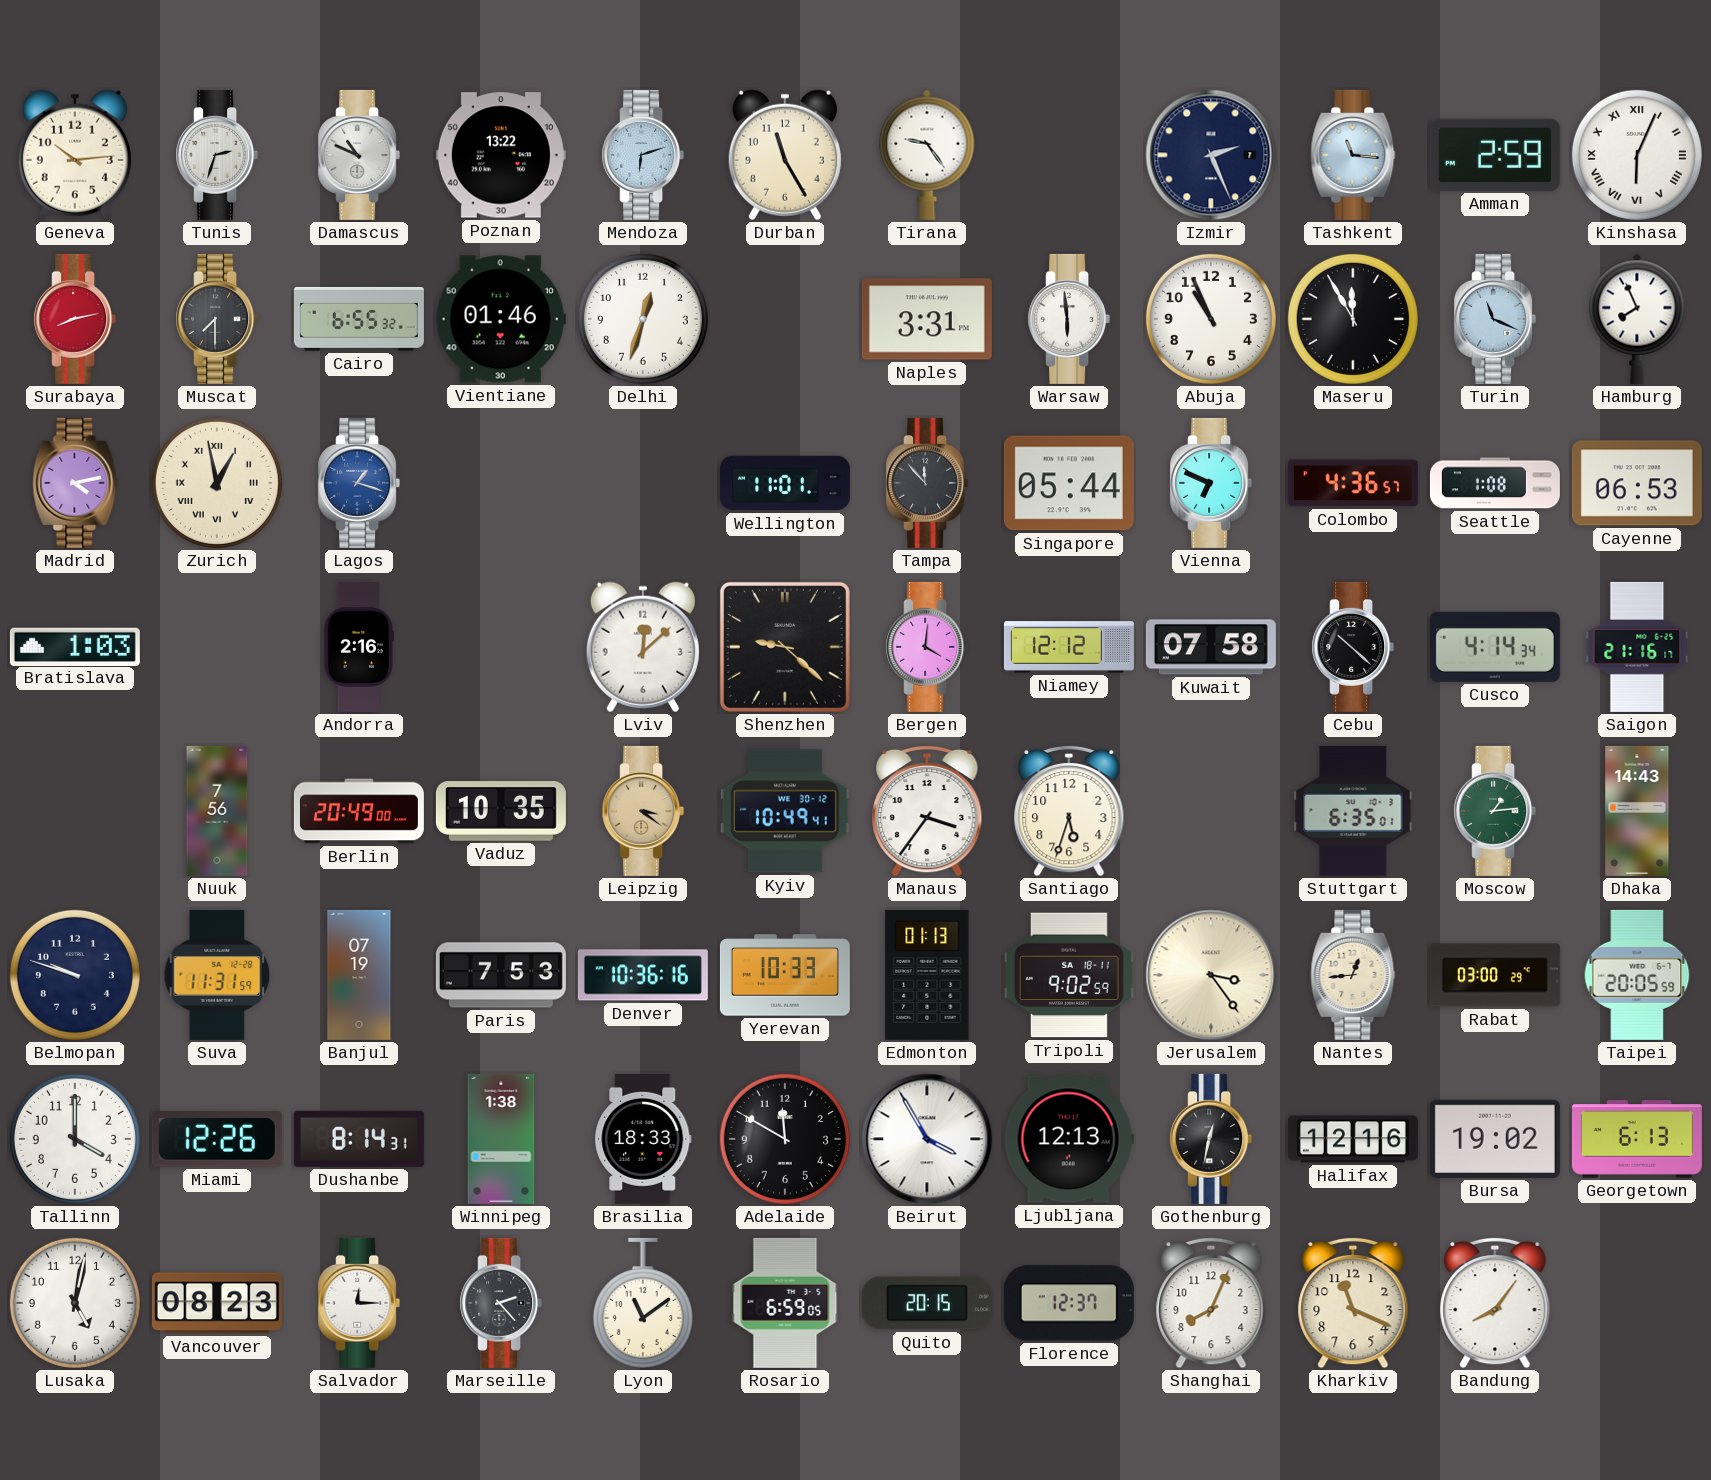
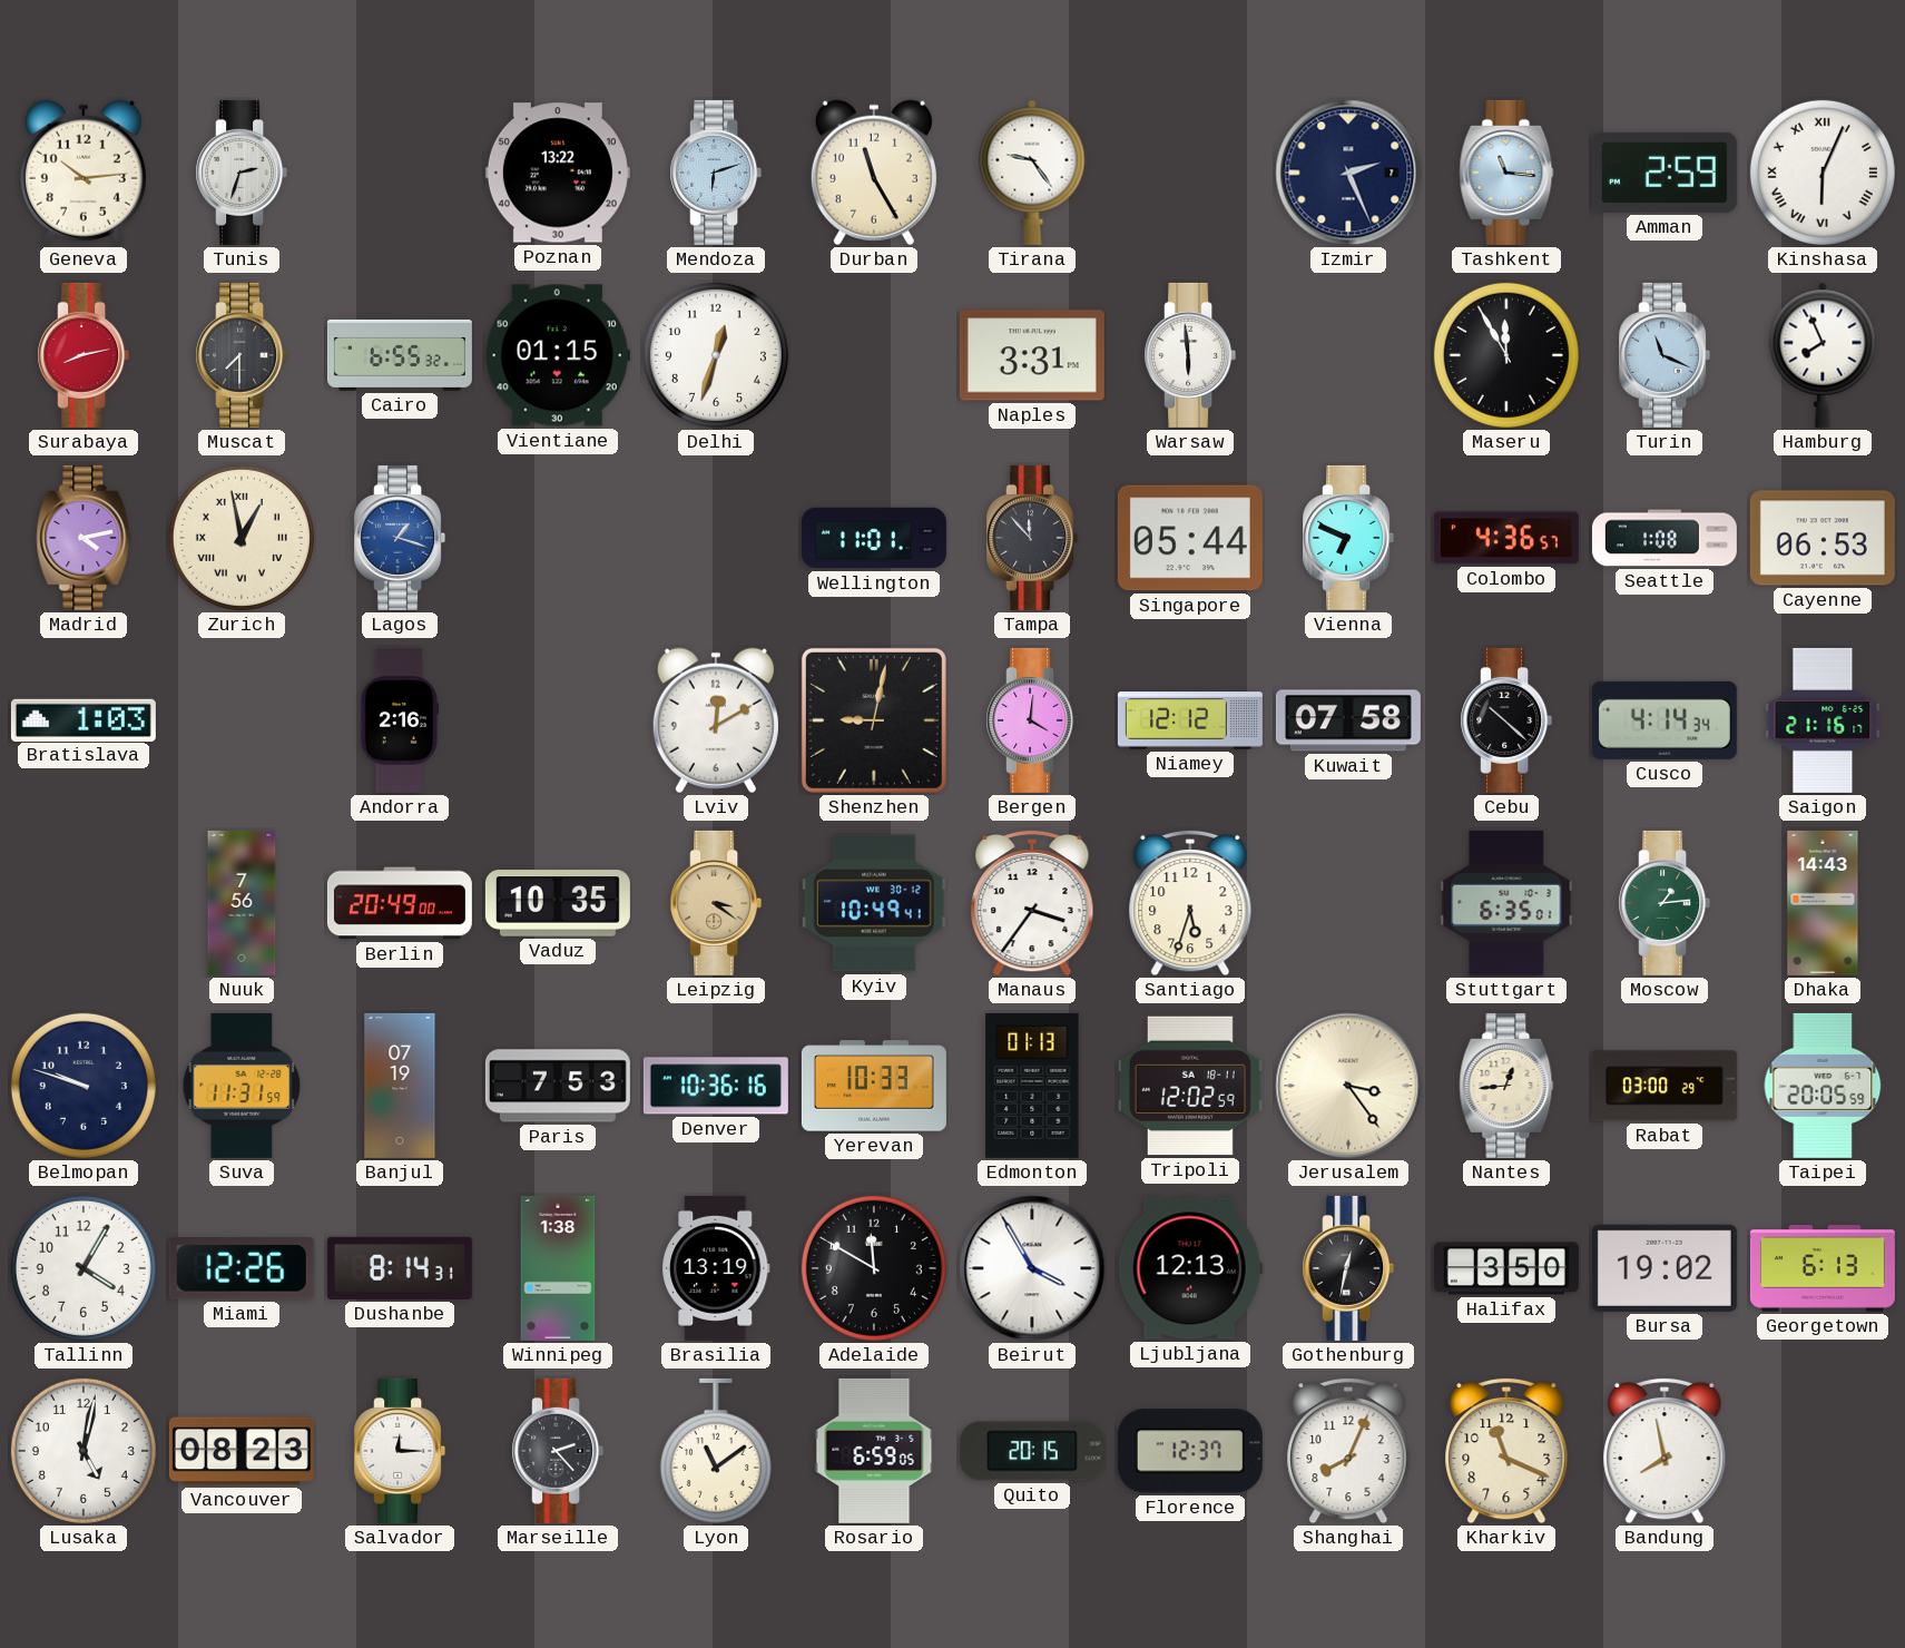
Damascus: 10:49 -> none
Vientiane: 01:46 -> 01:15
Abuja: 10:56 -> none
Lviv: 12:08 -> 12:10
Shenzhen: 9:22 -> 9:02
Tripoli: 9:02 -> 12:02
Tallinn: 4:00 -> 4:05
Brasilia: 18:33 -> 13:19
Halifax: 12:16 -> 3:50
Bandung: 8:06 -> 7:58
